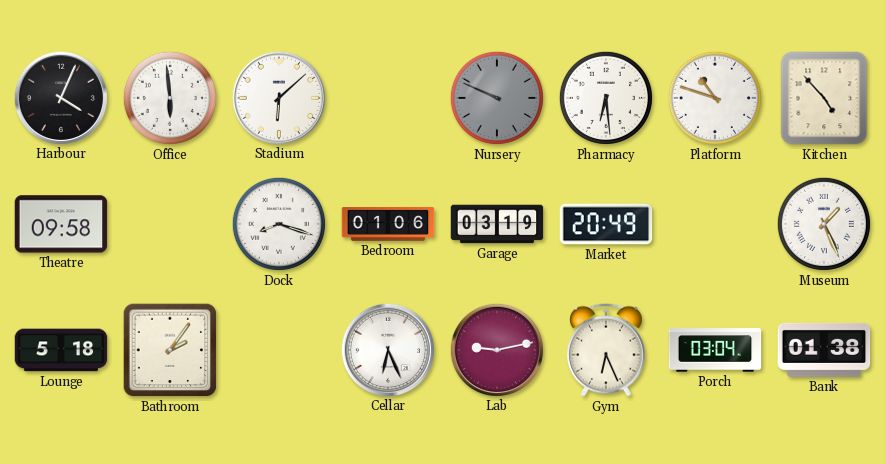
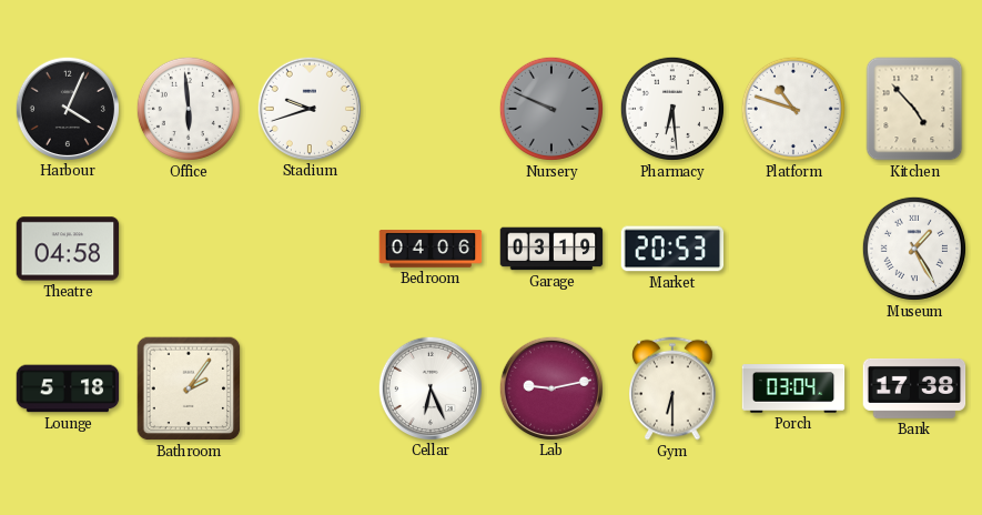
Stadium: 6:08 -> 9:42
Theatre: 09:58 -> 04:58
Dock: 8:18 -> none
Bedroom: 01:06 -> 04:06
Market: 20:49 -> 20:53
Museum: 1:26 -> 1:25
Gym: 6:26 -> 6:30
Bank: 01:38 -> 17:38
